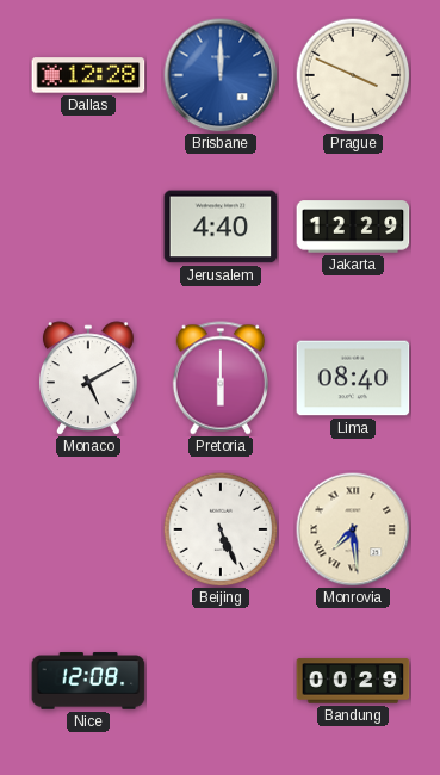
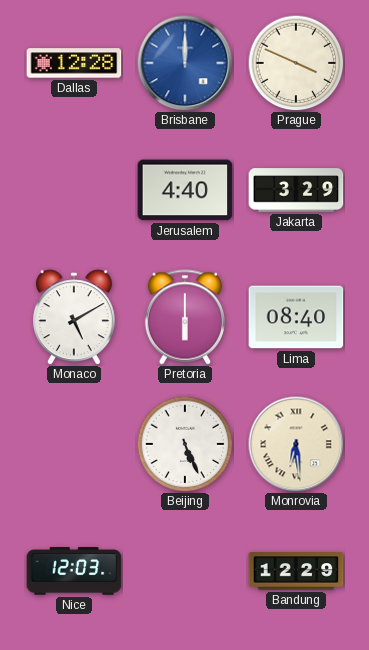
Jakarta: 12:29 -> 3:29
Monrovia: 7:29 -> 6:29
Nice: 12:08 -> 12:03
Bandung: 00:29 -> 12:29
